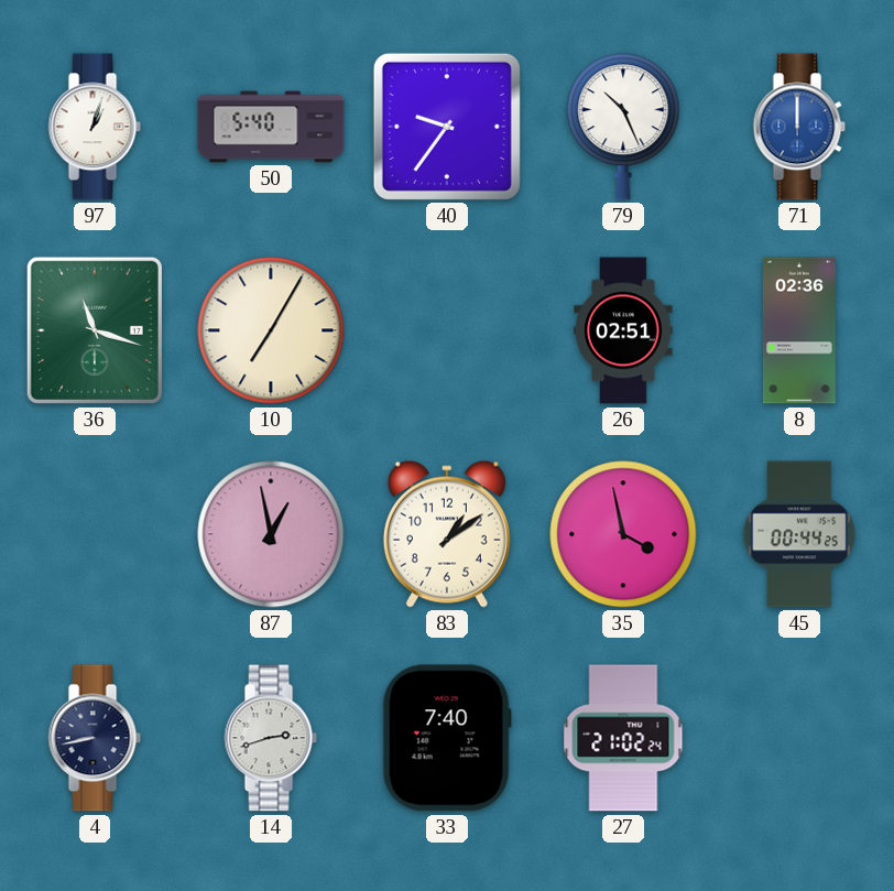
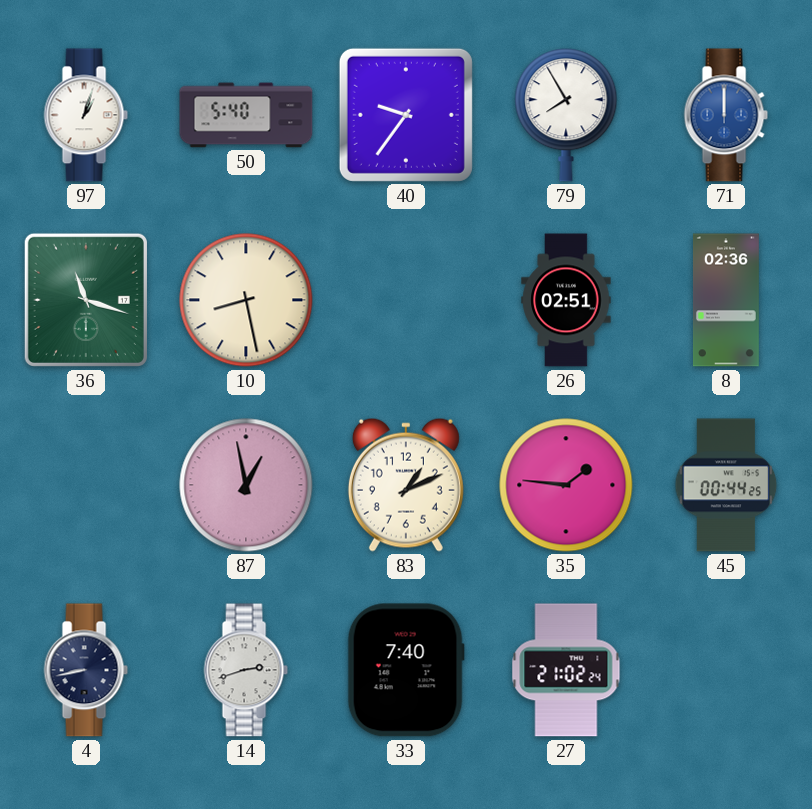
79: 10:26 -> 7:55
10: 7:05 -> 8:28
83: 1:09 -> 1:11
35: 3:58 -> 1:46
